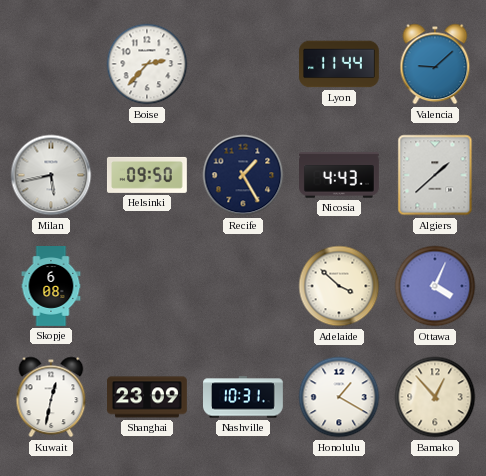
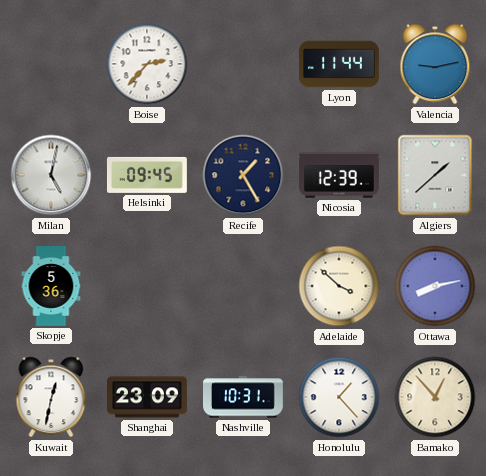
Valencia: 9:08 -> 9:13
Milan: 5:43 -> 5:02
Helsinki: 09:50 -> 09:45
Nicosia: 4:43 -> 12:39
Skopje: 6:08 -> 5:36
Ottawa: 4:04 -> 8:13
Honolulu: 1:20 -> 1:23
